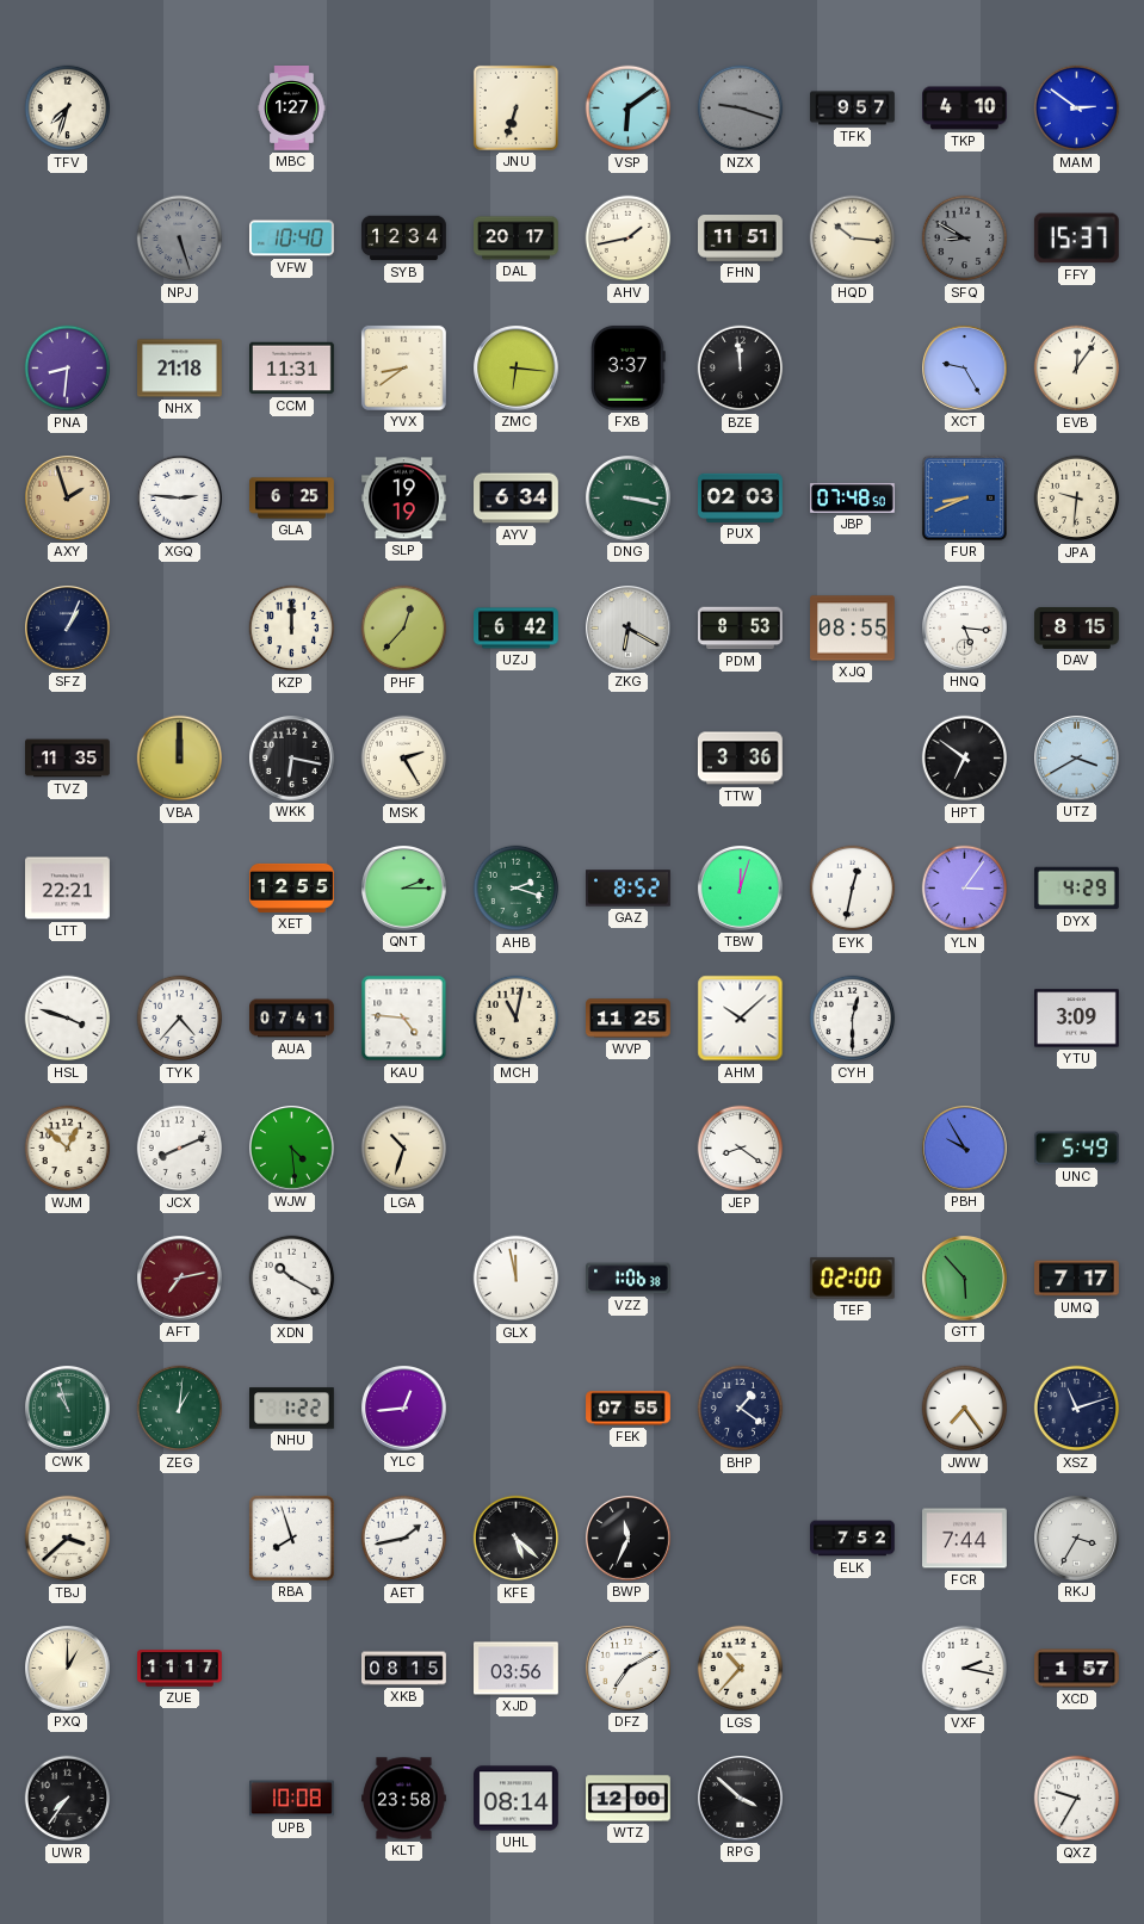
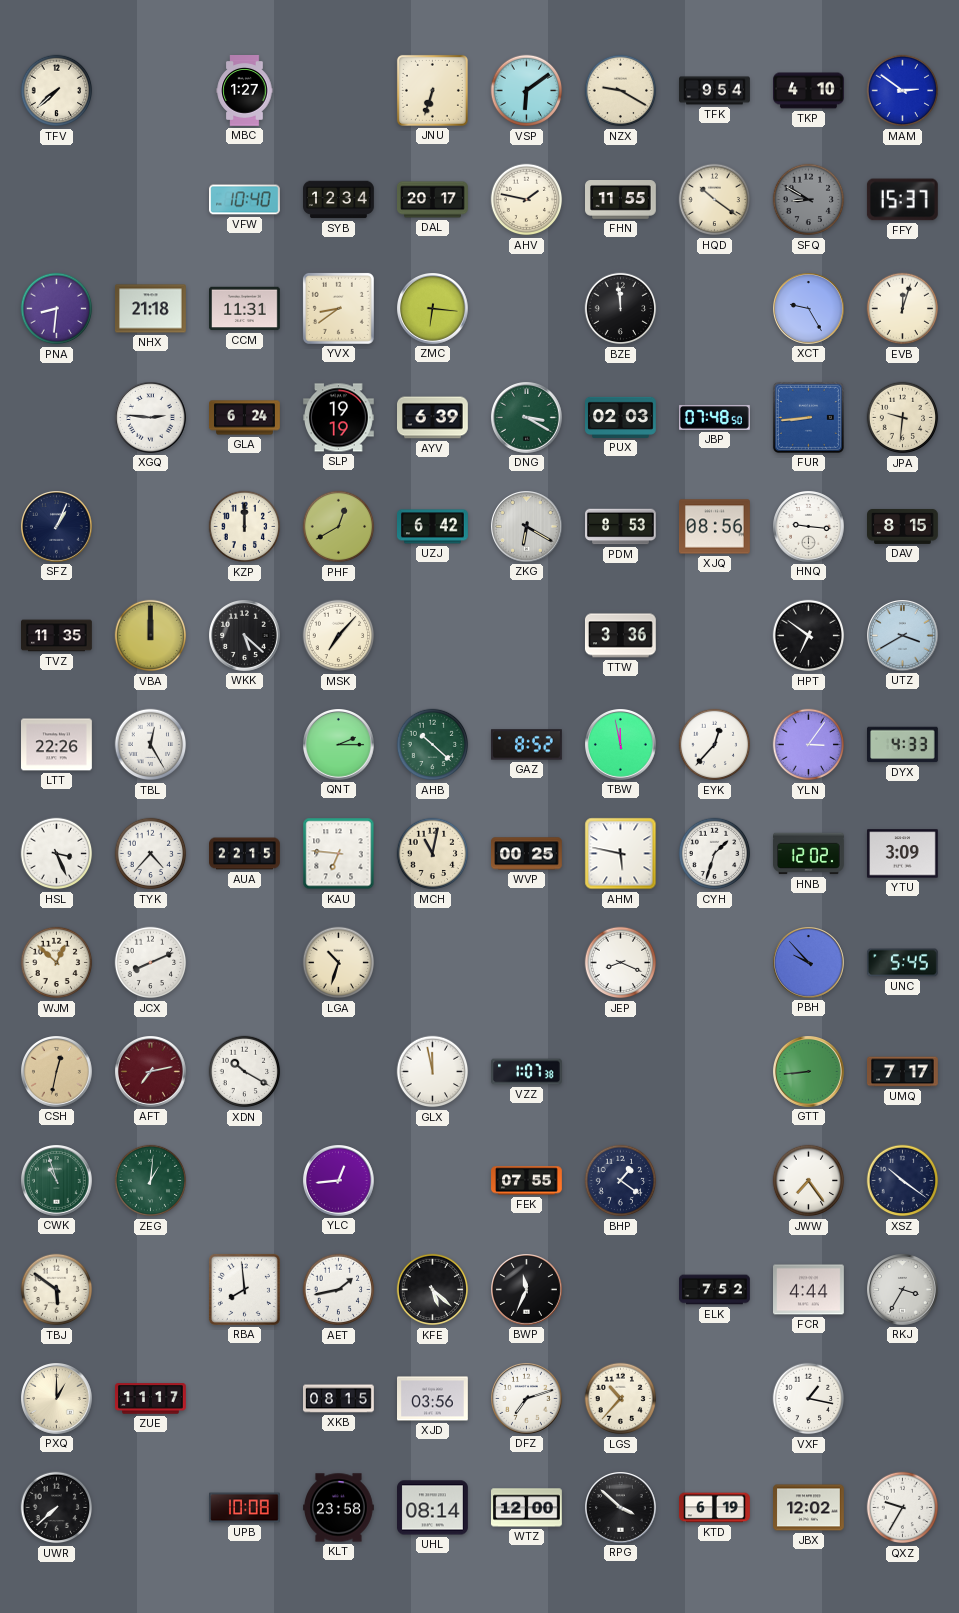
TFV: 7:33 -> 7:38
NZX: 9:18 -> 9:20
NZX dial: grey -> cream
TFK: 9:57 -> 9:54
NPJ: 5:27 -> none
AHV: 1:43 -> 1:47
FHN: 11:51 -> 11:55
HQD: 10:16 -> 10:21
FXB: 3:37 -> none
EVB: 12:06 -> 12:03
AXY: 1:57 -> none
GLA: 6:25 -> 6:24
AYV: 6:34 -> 6:39
DNG: 3:17 -> 3:20
FUR: 8:41 -> 8:44
PHF: 12:37 -> 12:40
XJQ: 08:55 -> 08:56
HNQ: 5:16 -> 9:16
WKK: 6:17 -> 5:22
MSK: 2:25 -> 7:07
LTT: 22:21 -> 22:26
TBL: none -> 12:25
XET: 12:55 -> none
AHB: 2:18 -> 10:22
TBW: 12:03 -> 11:58
EYK: 12:32 -> 12:37
DYX: 4:29 -> 4:33
HSL: 3:48 -> 3:26
AUA: 07:41 -> 22:15
KAU: 4:46 -> 6:46
WVP: 11:25 -> 00:25
AHM: 10:08 -> 5:47
CYH: 12:30 -> 1:33
HNB: none -> 12:02
WJW: 4:29 -> none
JEP: 8:21 -> 8:19
PBH: 9:55 -> 9:53
UNC: 5:49 -> 5:45
CSH: none -> 12:32
VZZ: 1:06 -> 1:07
TEF: 02:00 -> none
GTT: 5:53 -> 8:44
NHU: 1:22 -> none
XSZ: 11:12 -> 10:21
TBJ: 3:38 -> 5:51
RBA: 7:57 -> 7:59
FCR: 7:44 -> 4:44
DFZ: 7:10 -> 7:12
VXF: 2:17 -> 1:17
XCD: 1:57 -> none
UWR: 7:36 -> 7:38
KTD: none -> 6:19
JBX: none -> 12:02
